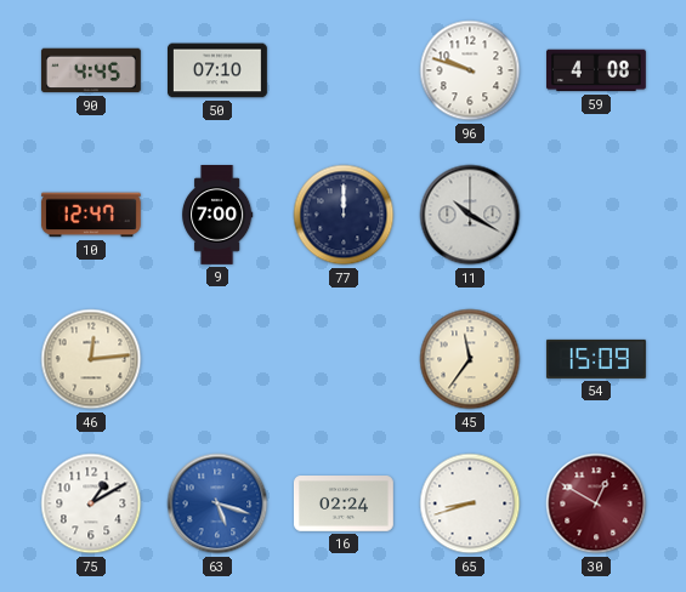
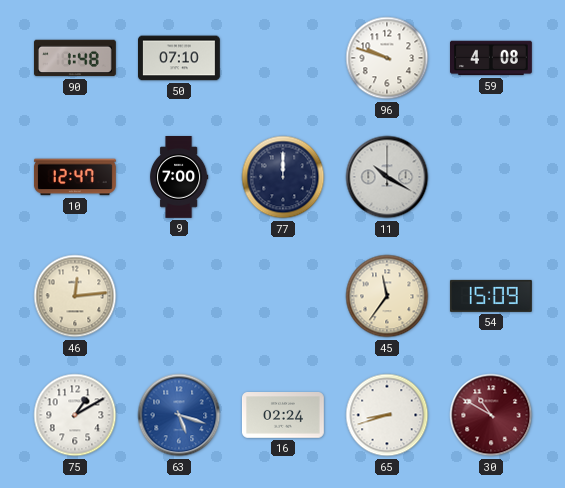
90: 4:45 -> 1:48
30: 12:50 -> 10:50
